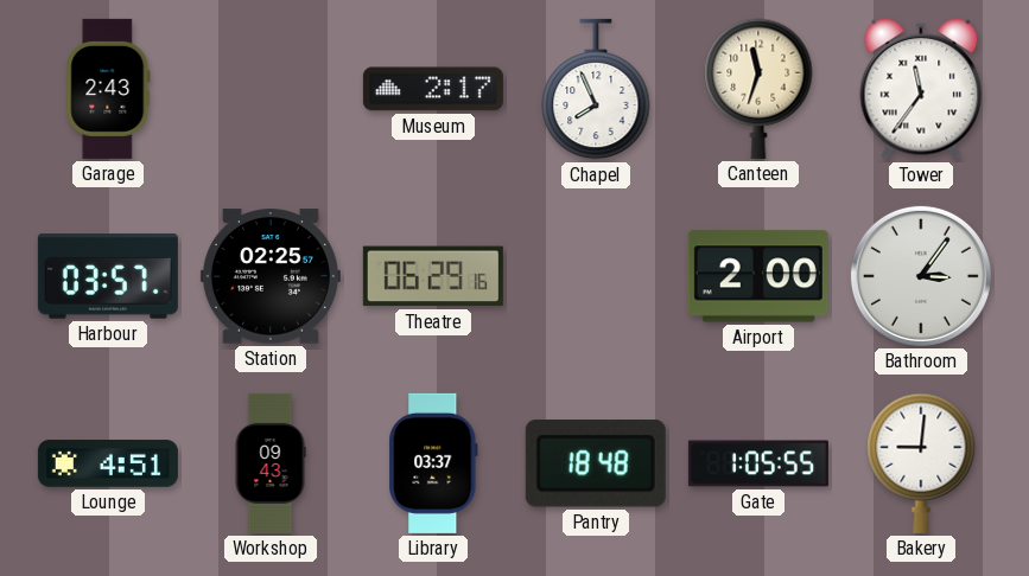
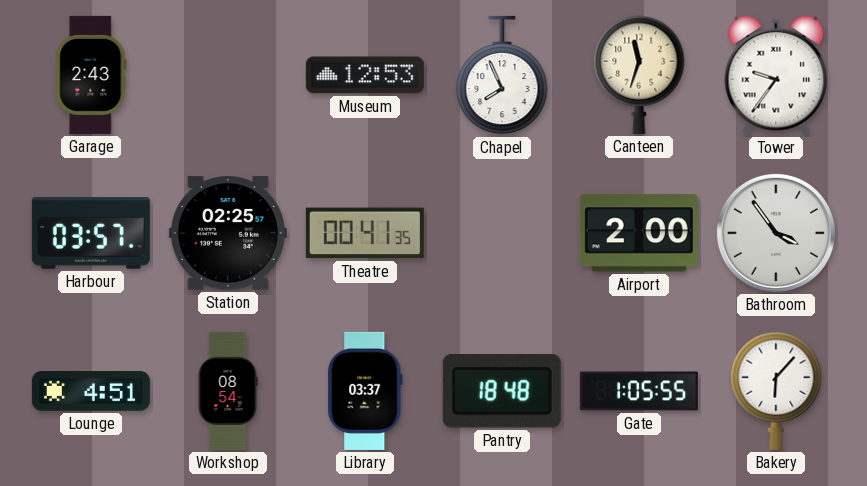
Museum: 2:17 -> 12:53
Tower: 11:36 -> 9:36
Theatre: 06:29 -> 00:41
Bathroom: 3:06 -> 3:54
Workshop: 09:43 -> 08:54
Bakery: 9:01 -> 6:07
